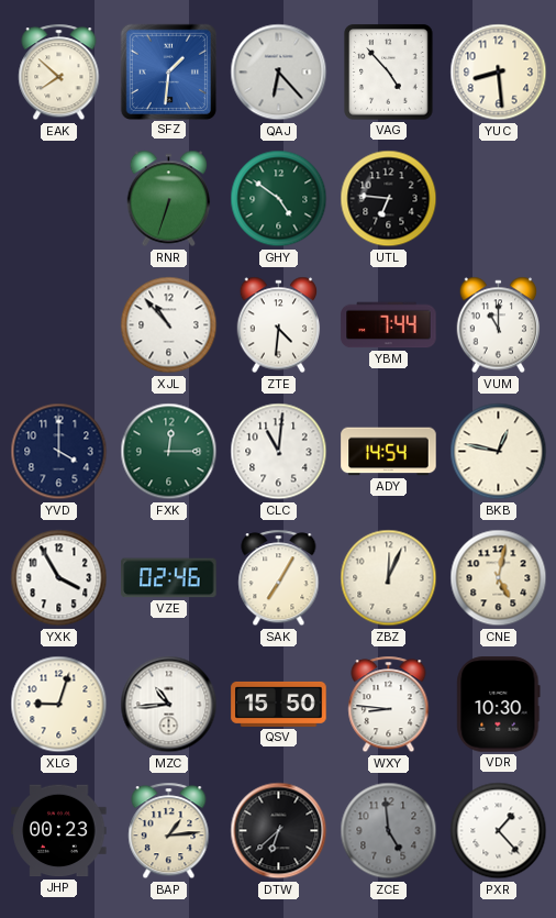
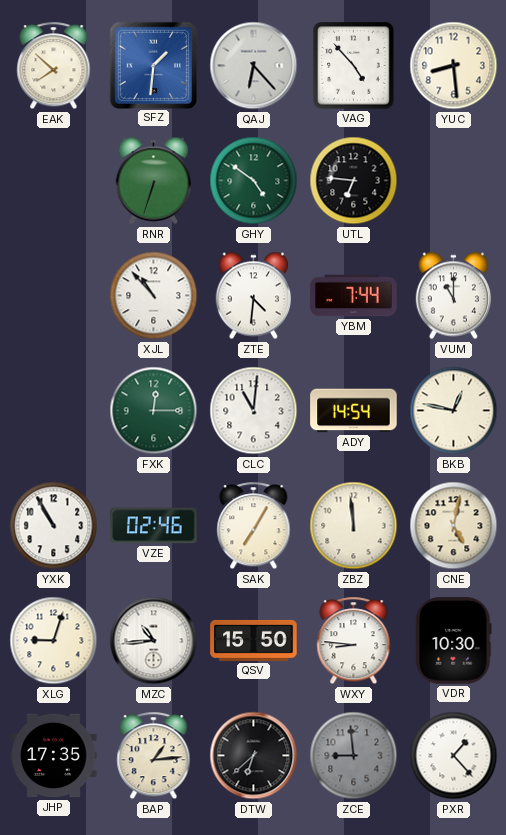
YVD: 4:00 -> none
YXK: 3:55 -> 10:55
ZBZ: 12:04 -> 11:59
JHP: 00:23 -> 17:35
ZCE: 4:59 -> 8:59
